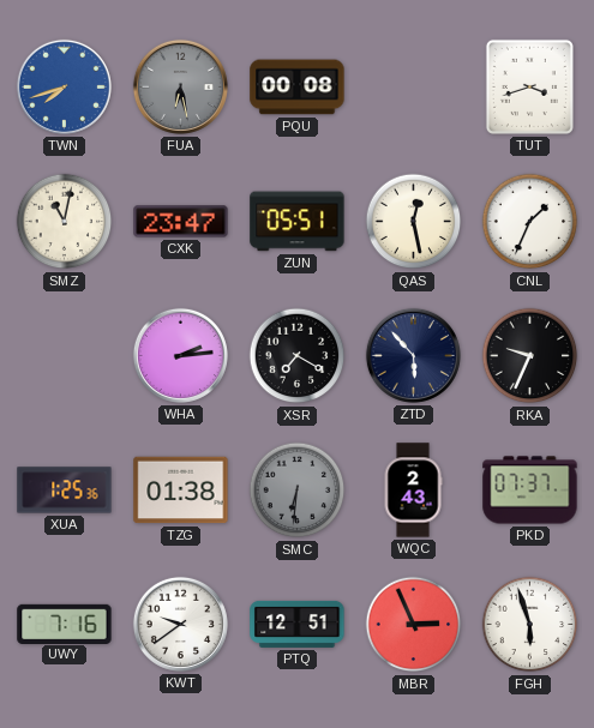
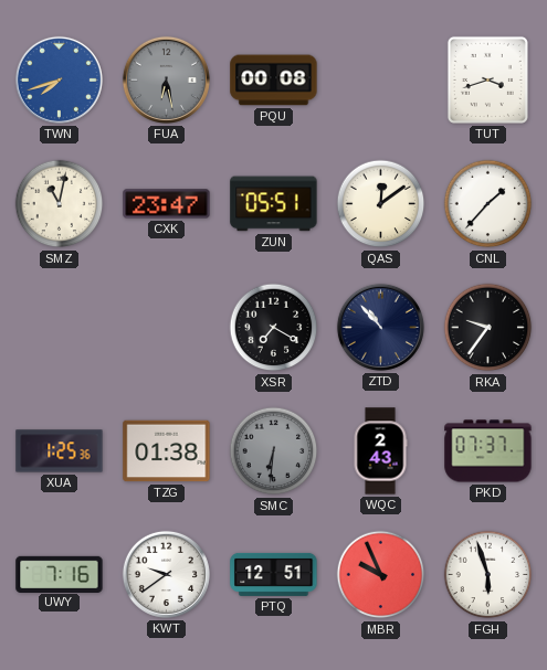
QAS: 12:28 -> 12:09
CNL: 1:34 -> 1:37
WHA: 2:14 -> none
ZTD: 5:53 -> 10:53
RKA: 9:34 -> 9:36
MBR: 2:56 -> 9:56
